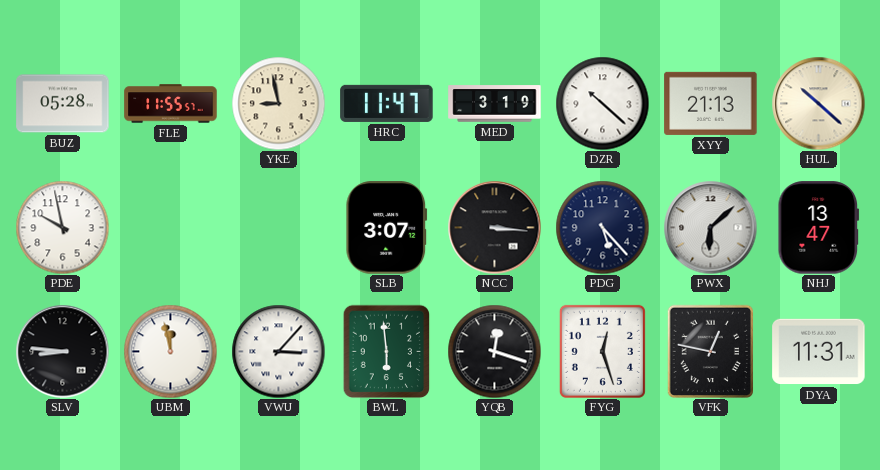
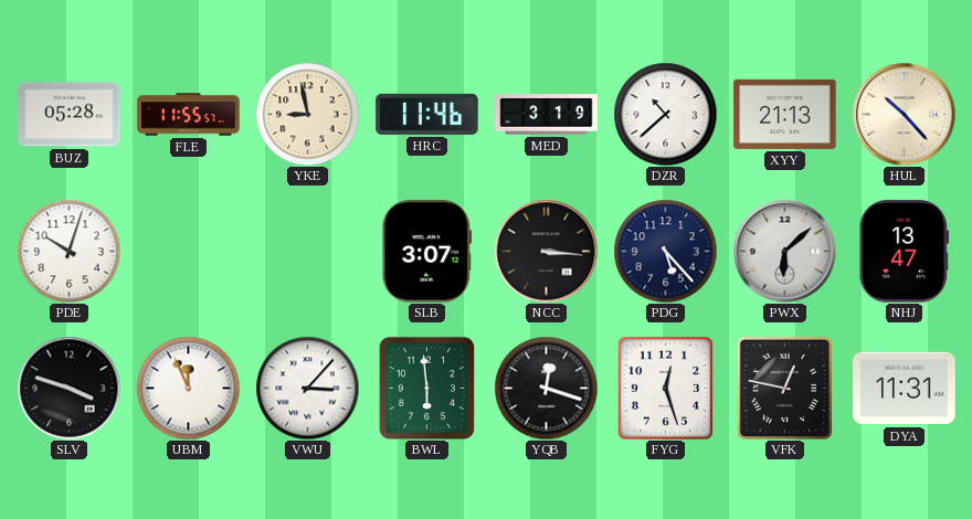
HRC: 11:47 -> 11:46
DZR: 10:22 -> 10:38
HUL: 10:22 -> 10:23
PDE: 9:58 -> 10:03
SLV: 8:46 -> 3:48
UBM: 11:58 -> 11:56
